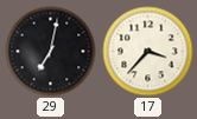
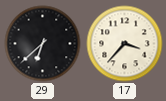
29: 7:02 -> 6:38
